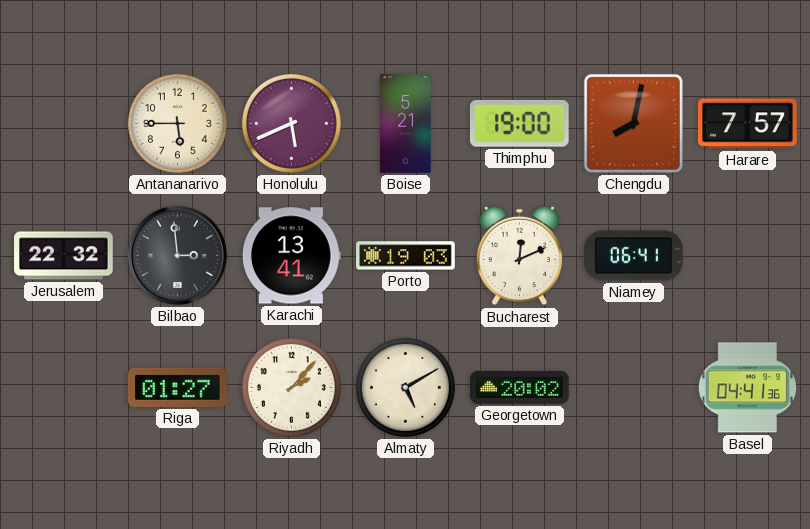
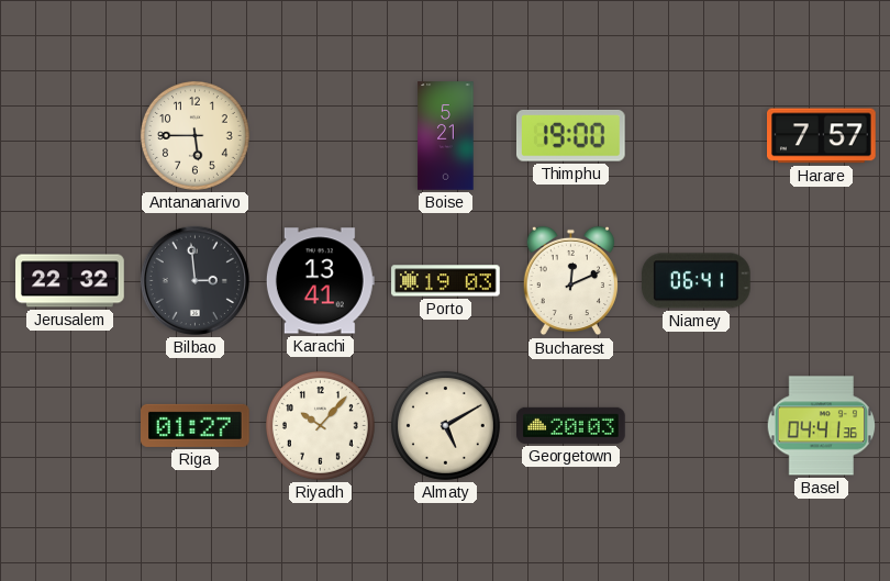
Honolulu: 5:41 -> none
Chengdu: 8:02 -> none
Riyadh: 2:07 -> 10:07
Georgetown: 20:02 -> 20:03
